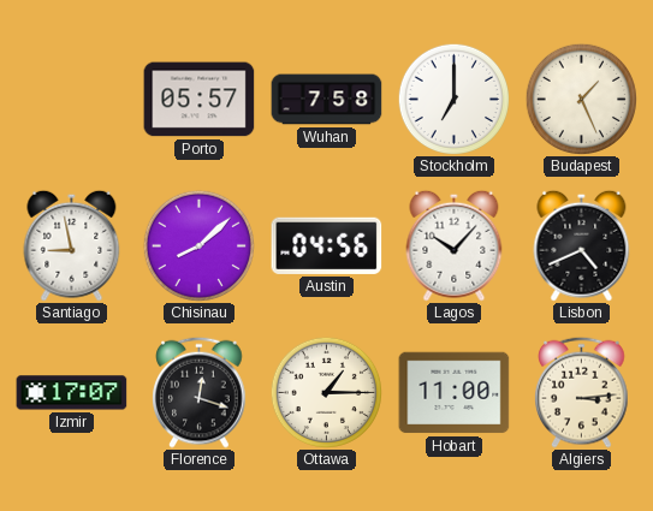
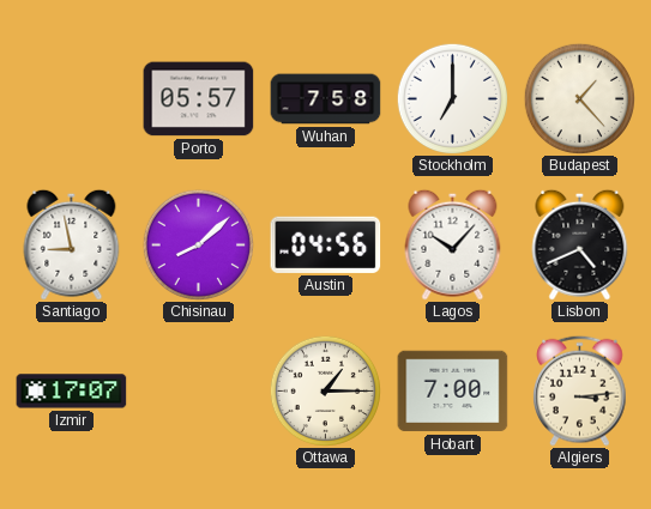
Budapest: 1:26 -> 1:23
Florence: 12:18 -> none
Hobart: 11:00 -> 7:00
